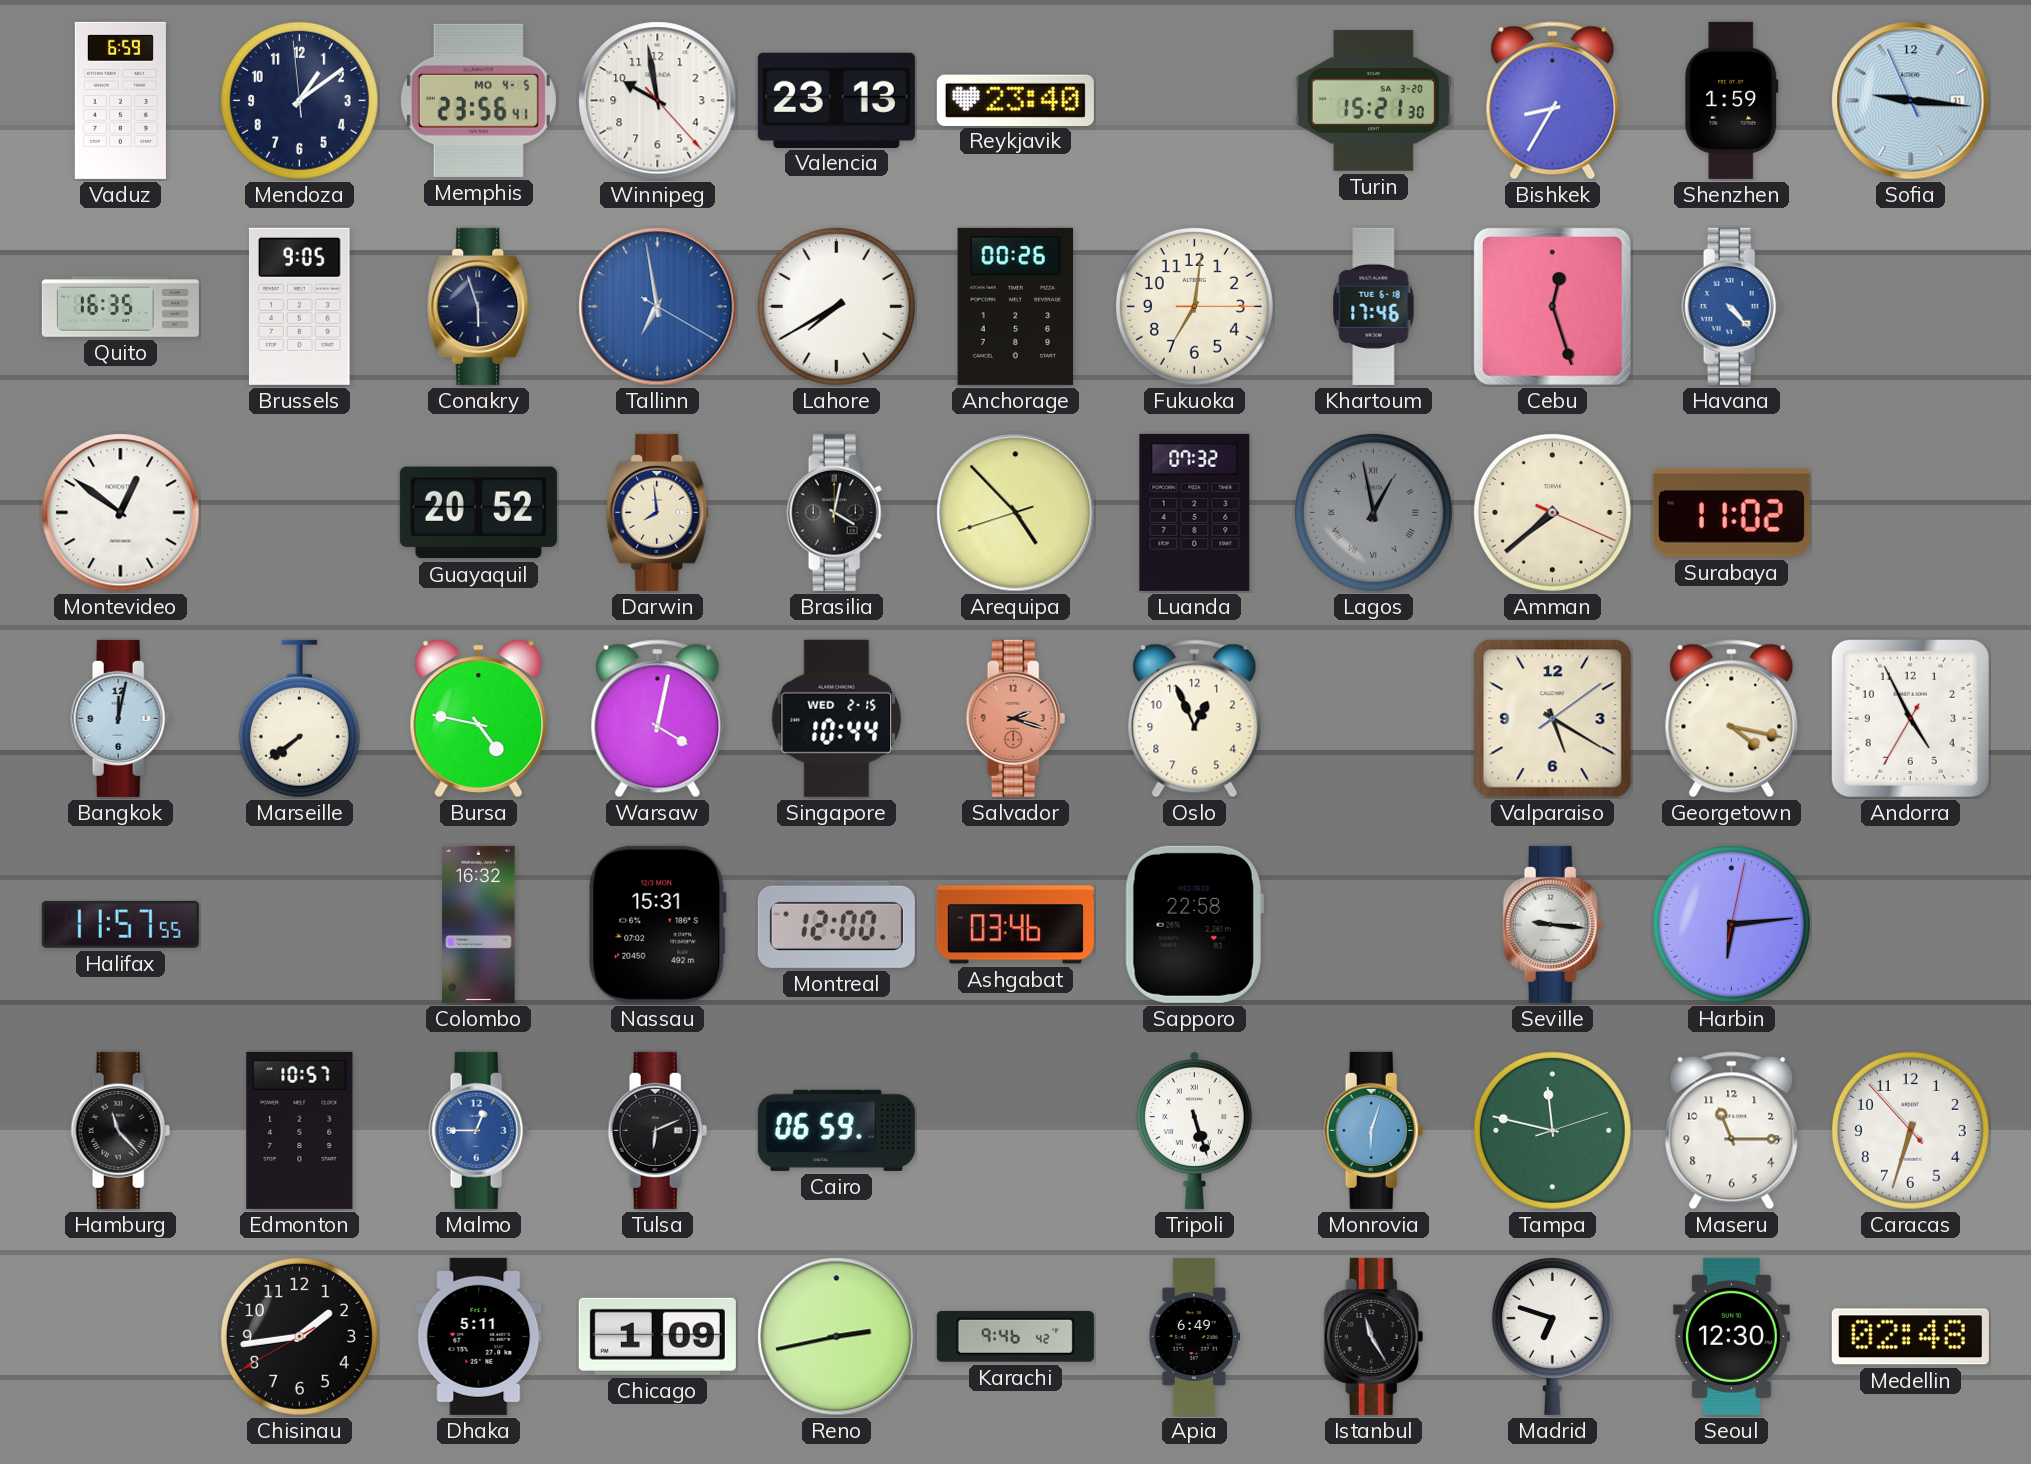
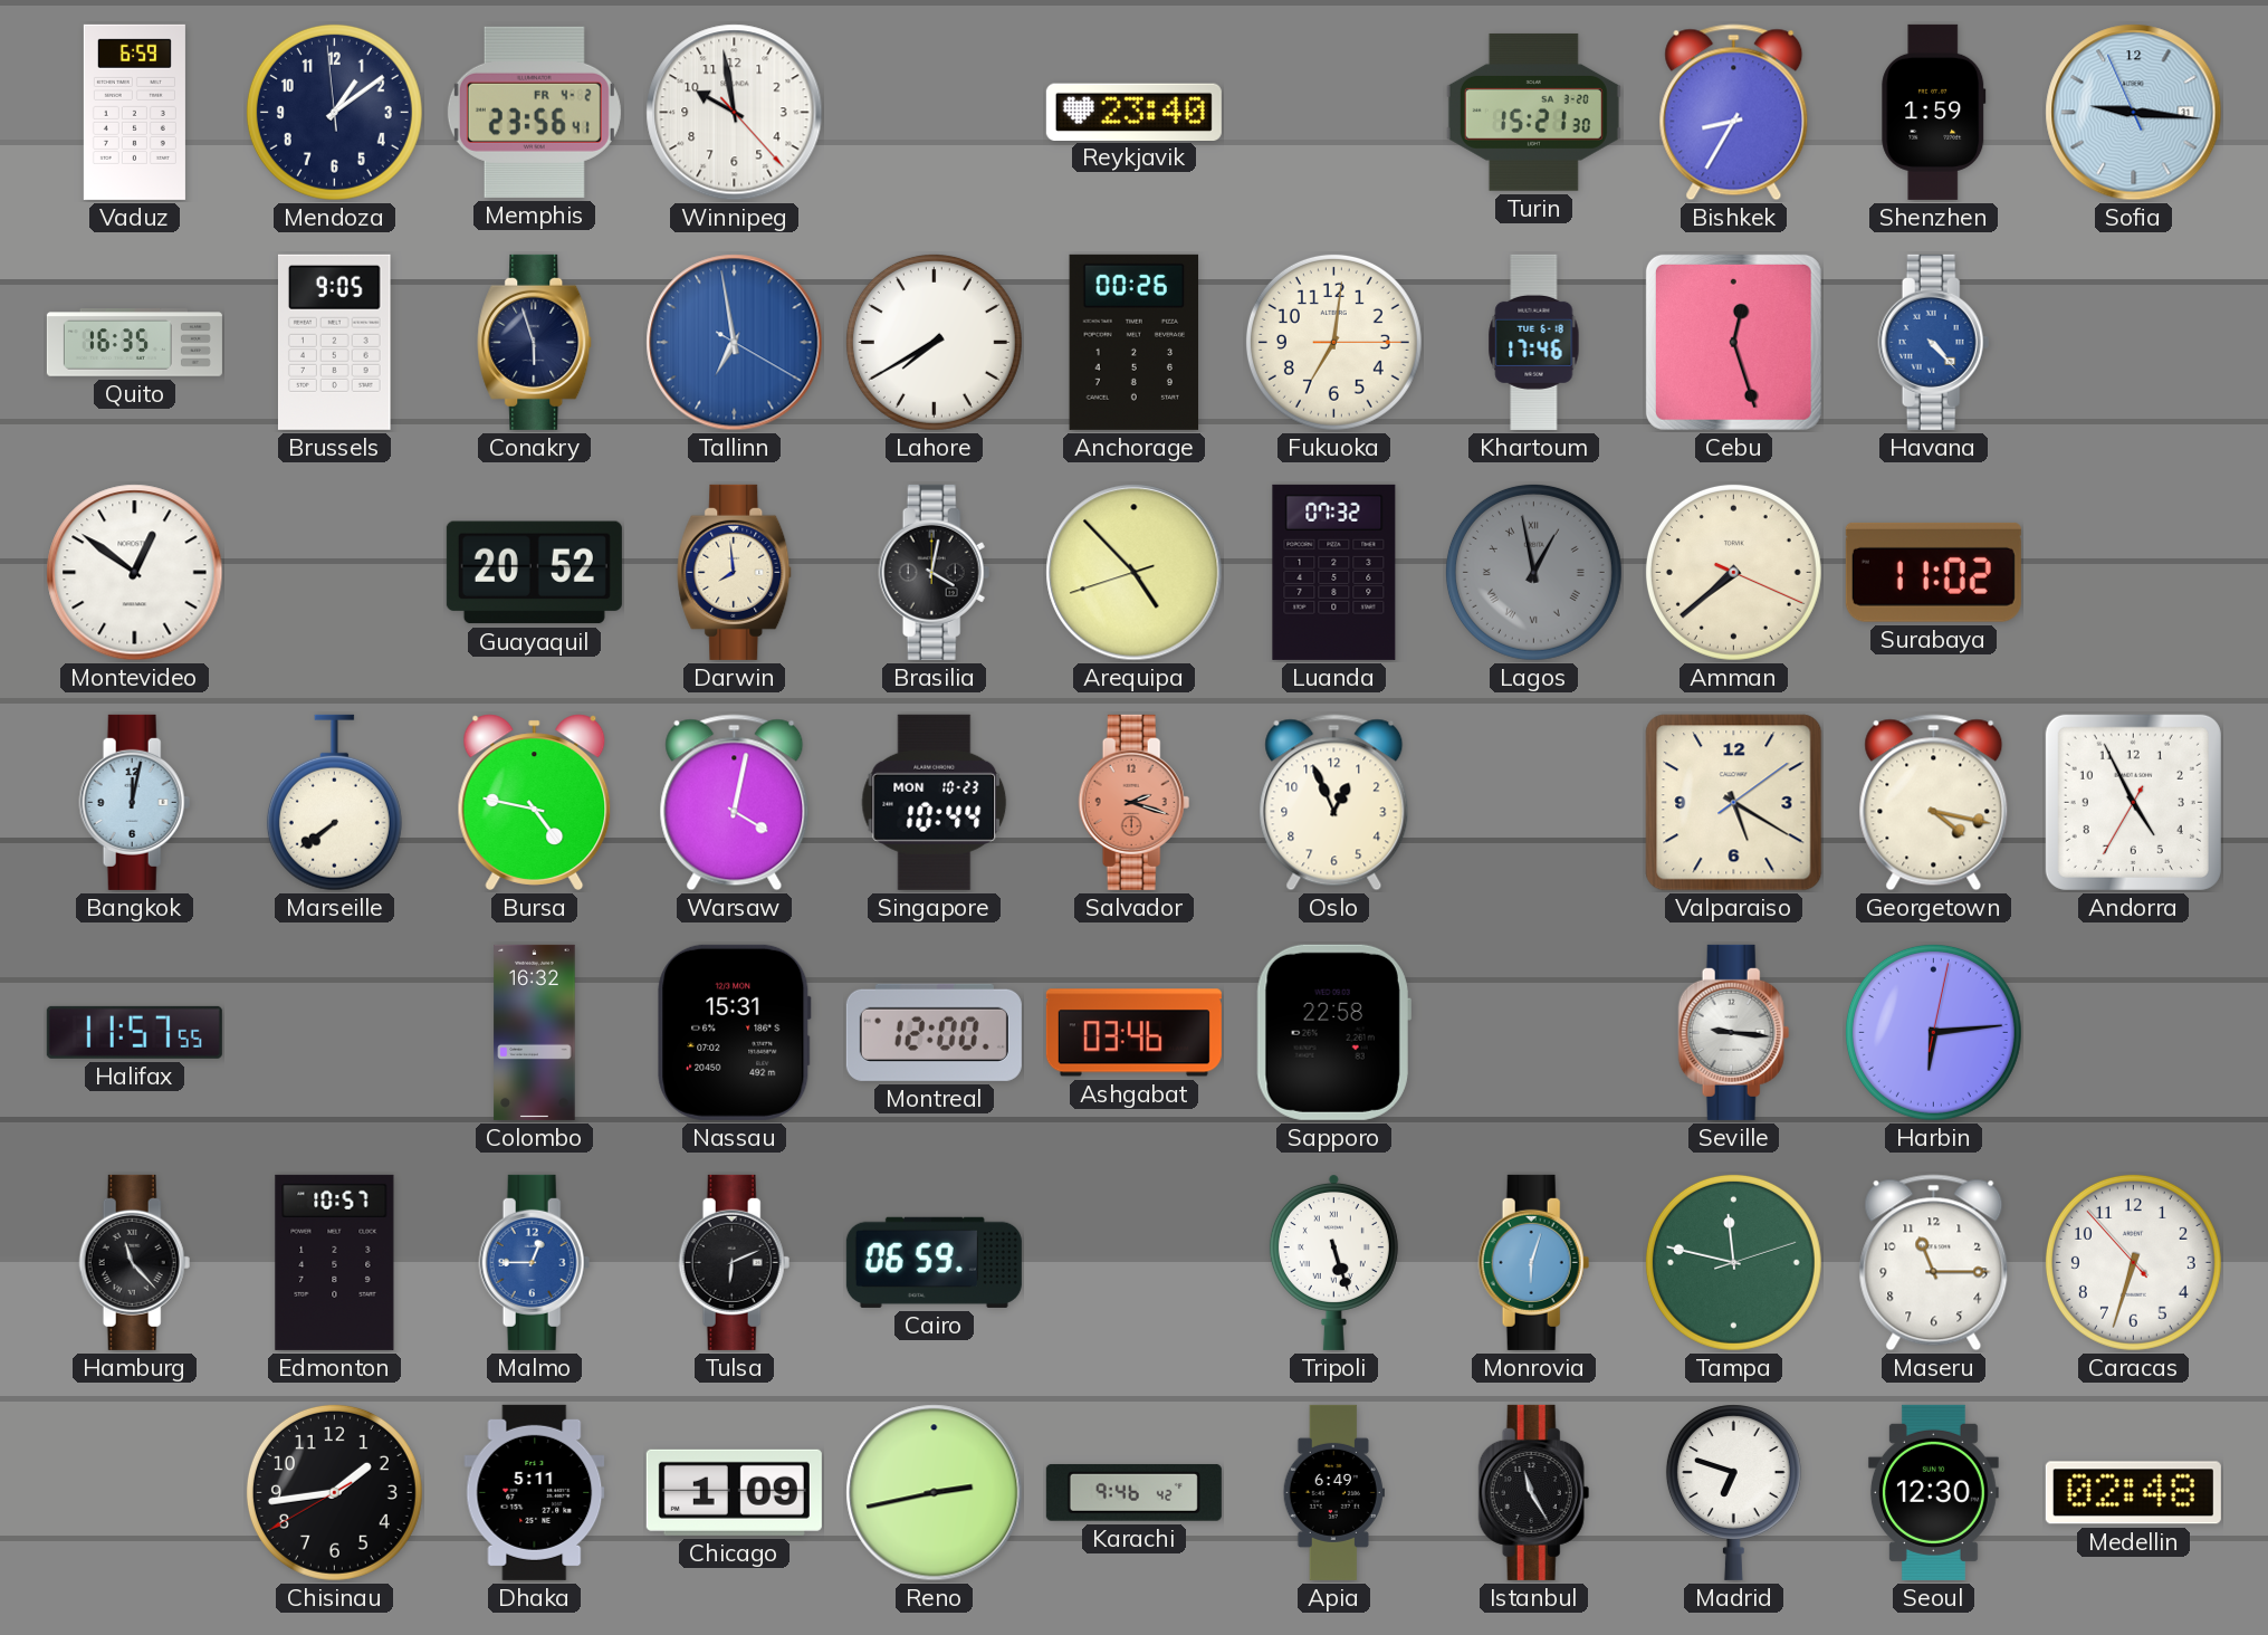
Memphis date: MO 4-5 -> FR 4-2
Valencia: 23:13 -> none
Singapore date: WED 2-15 -> MON 10-23
